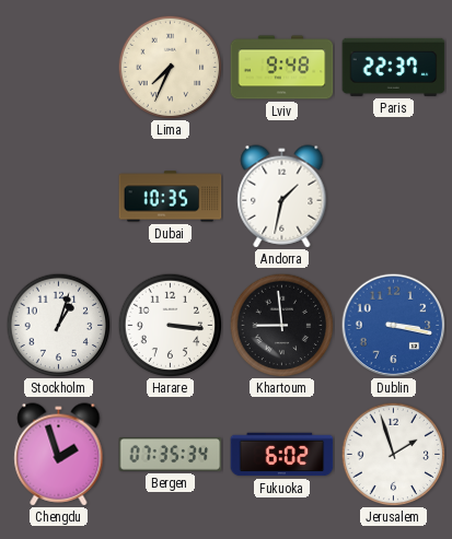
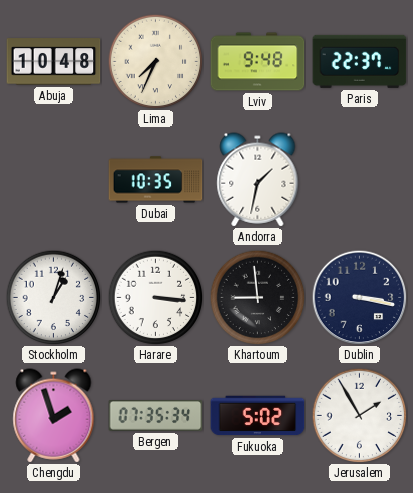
Abuja: none -> 10:48
Dublin dial: blue -> navy
Fukuoka: 6:02 -> 5:02
Jerusalem: 1:57 -> 1:55
